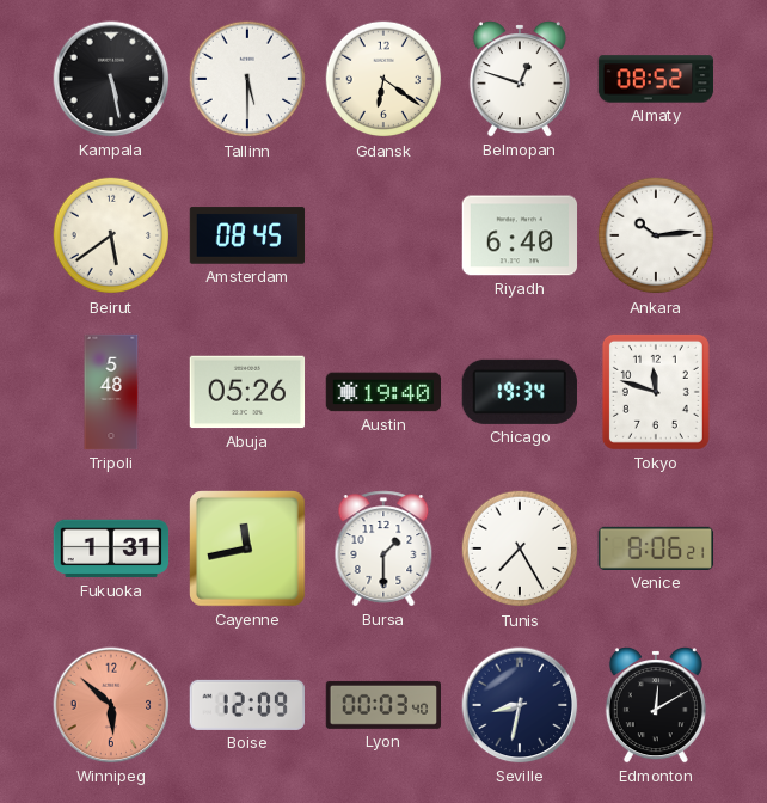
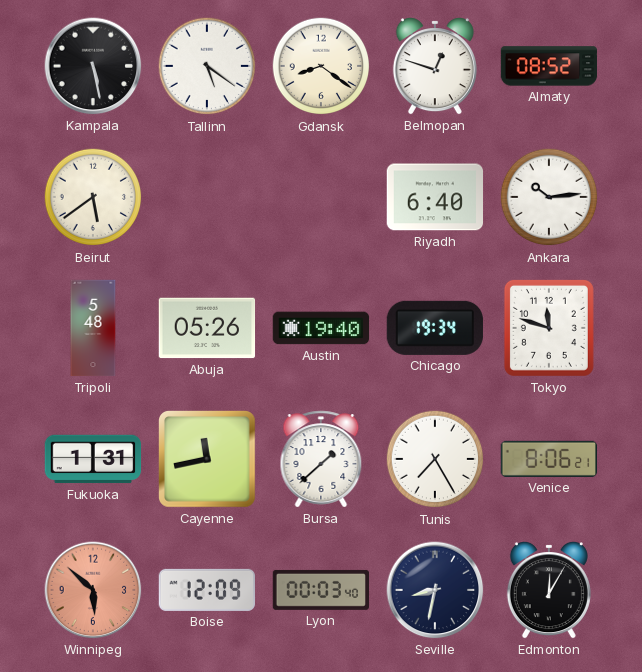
Tallinn: 5:30 -> 5:21
Gdansk: 6:21 -> 8:21
Amsterdam: 08:45 -> none
Bursa: 1:30 -> 1:38
Edmonton: 12:10 -> 12:05
